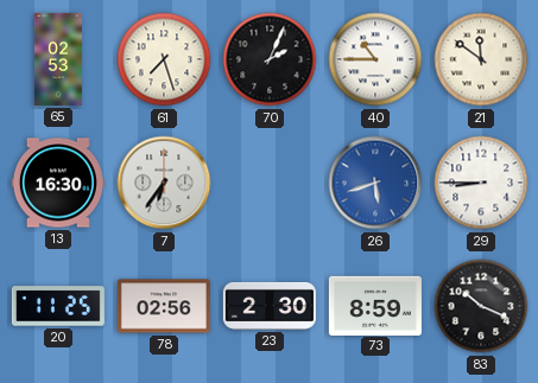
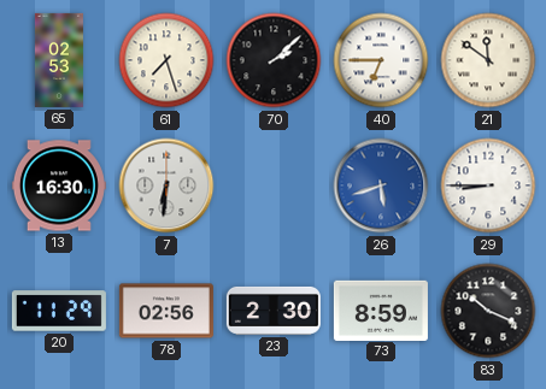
70: 2:04 -> 2:08
40: 10:45 -> 6:45
7: 6:36 -> 6:31
20: 11:25 -> 11:29
